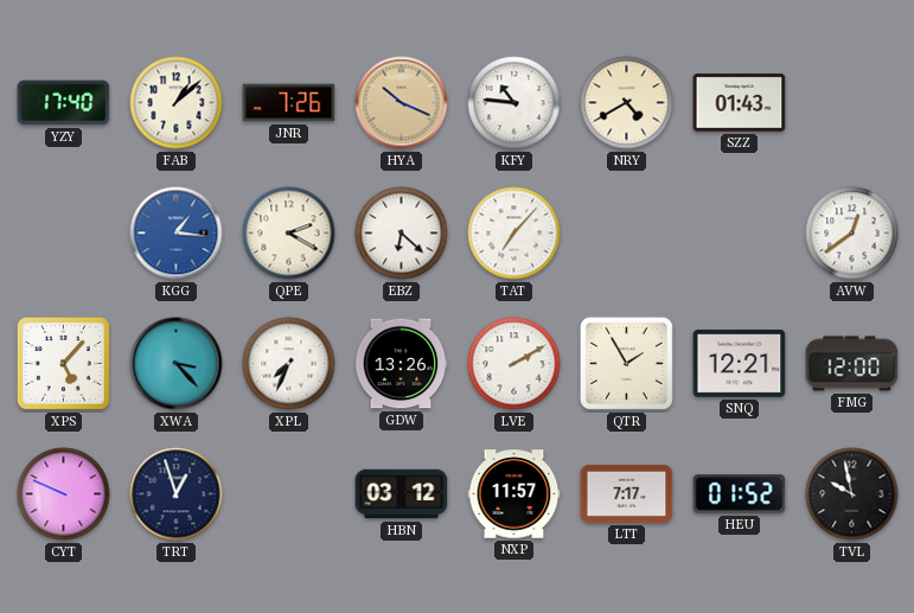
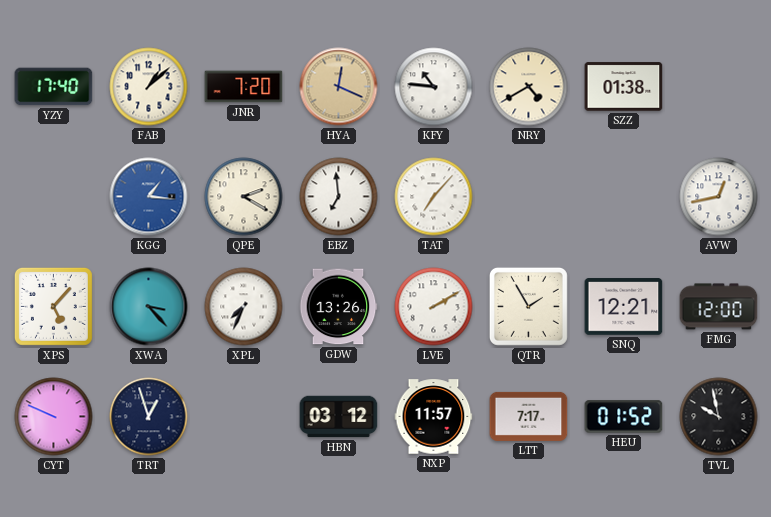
JNR: 7:26 -> 7:20
HYA: 10:19 -> 12:19
SZZ: 01:43 -> 01:38
EBZ: 6:22 -> 6:59
AVW: 12:39 -> 12:43
